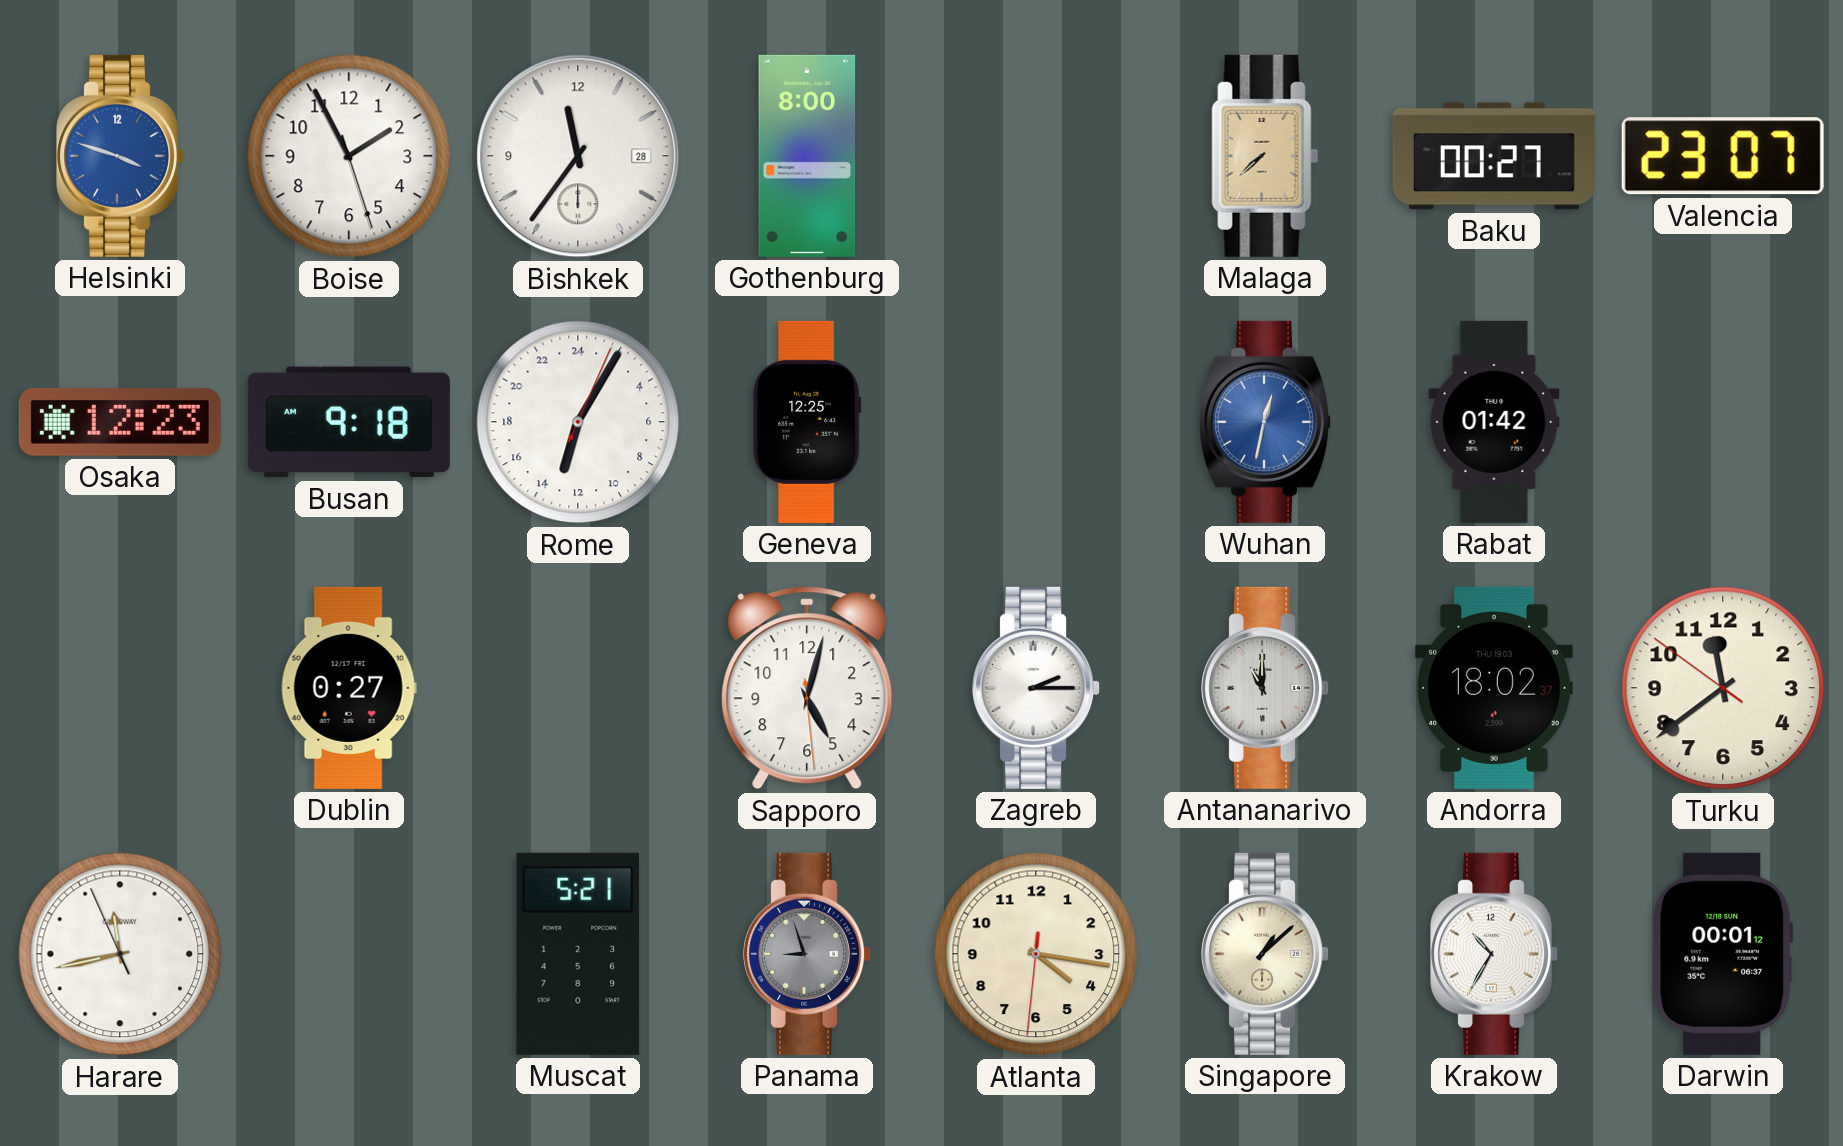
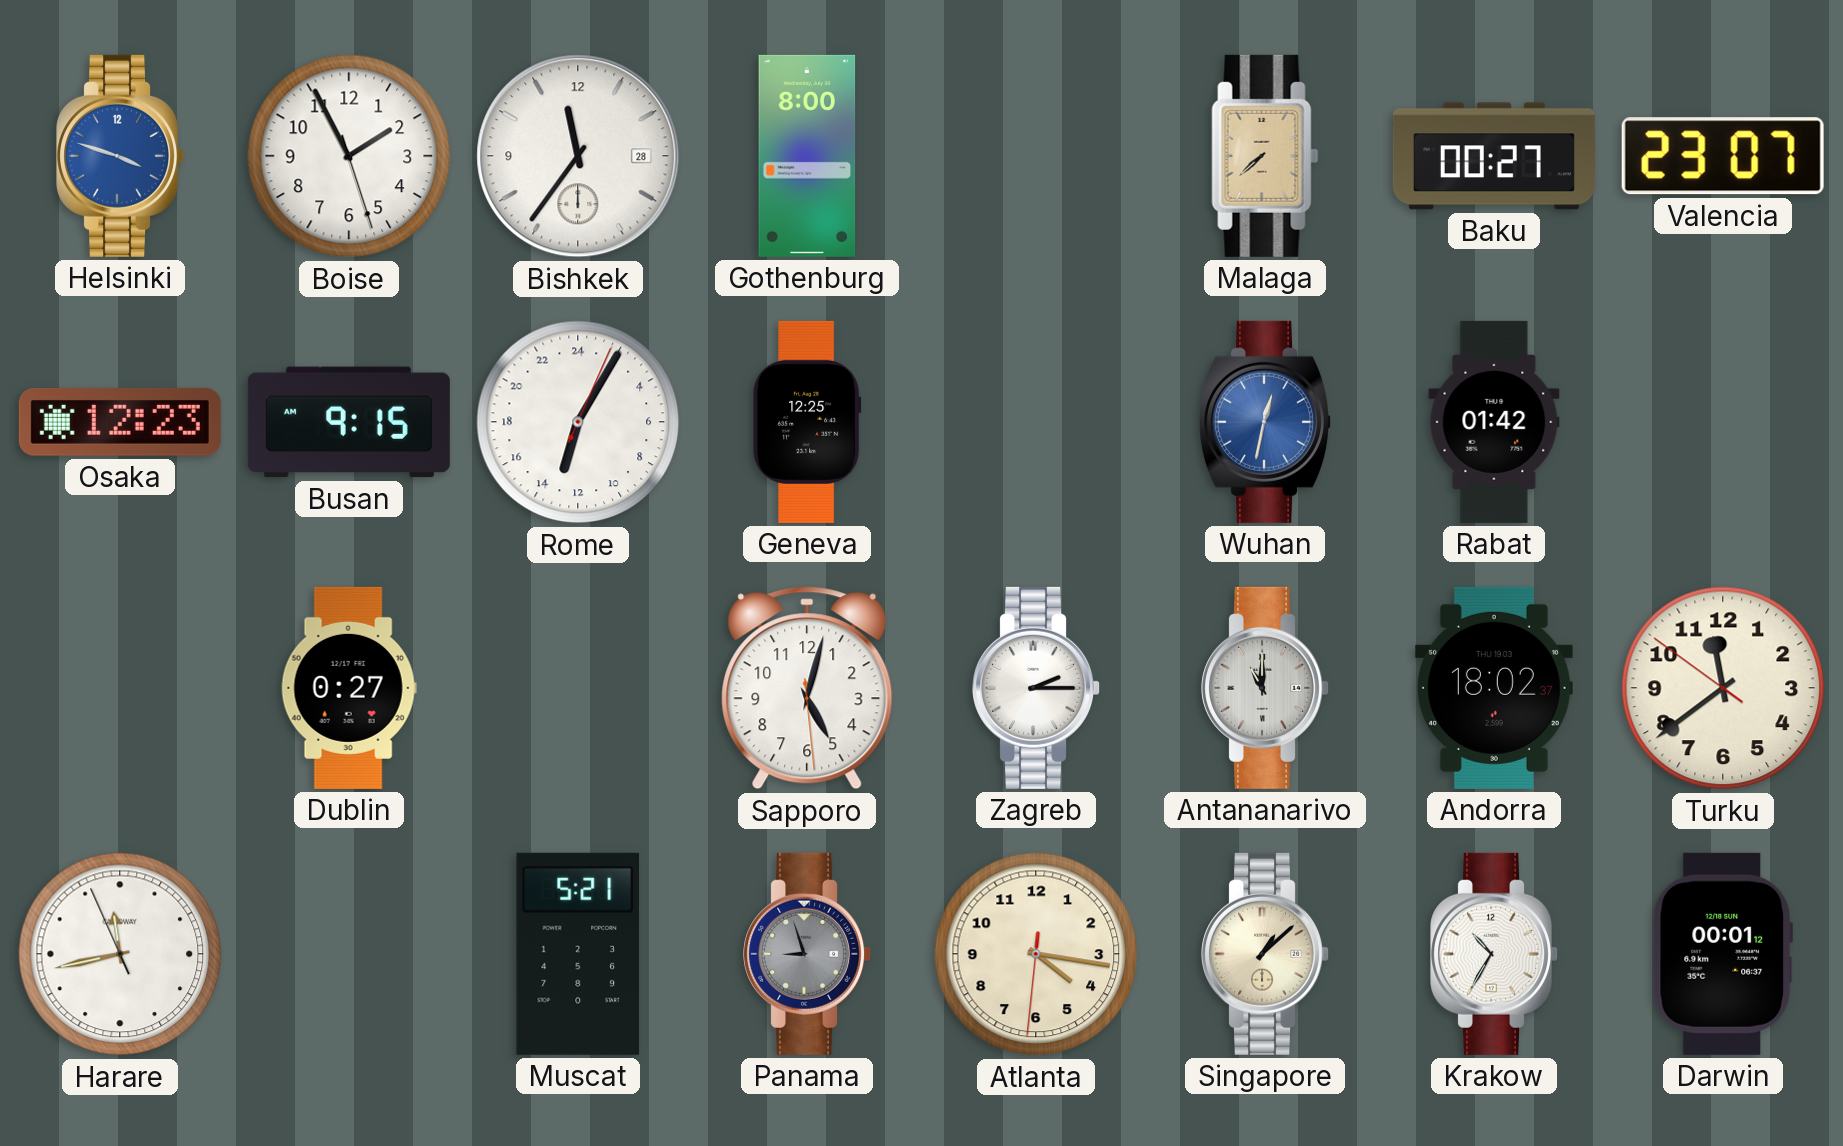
Busan: 9:18 -> 9:15
